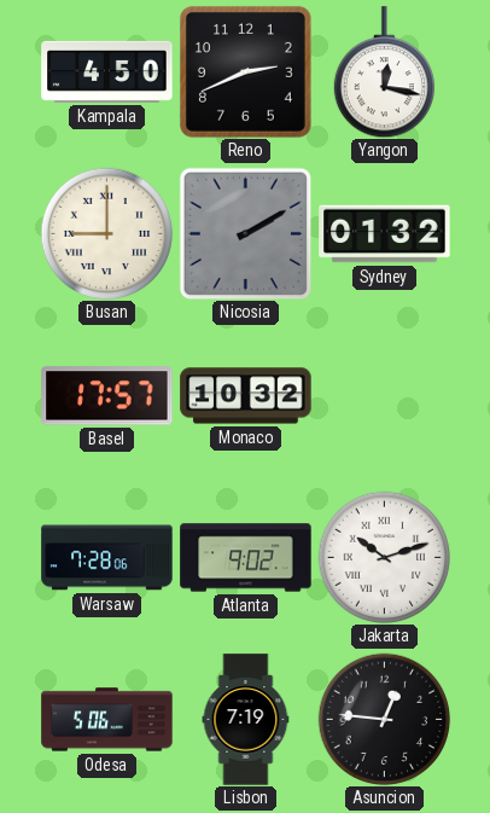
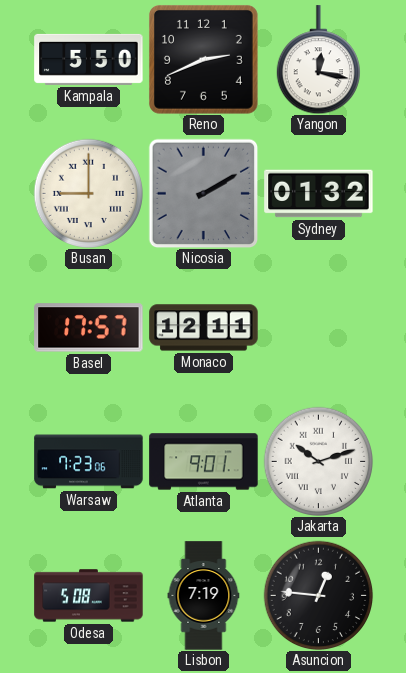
Kampala: 4:50 -> 5:50
Monaco: 10:32 -> 12:11
Warsaw: 7:28 -> 7:23
Atlanta: 9:02 -> 9:01
Odesa: 5:06 -> 5:08
